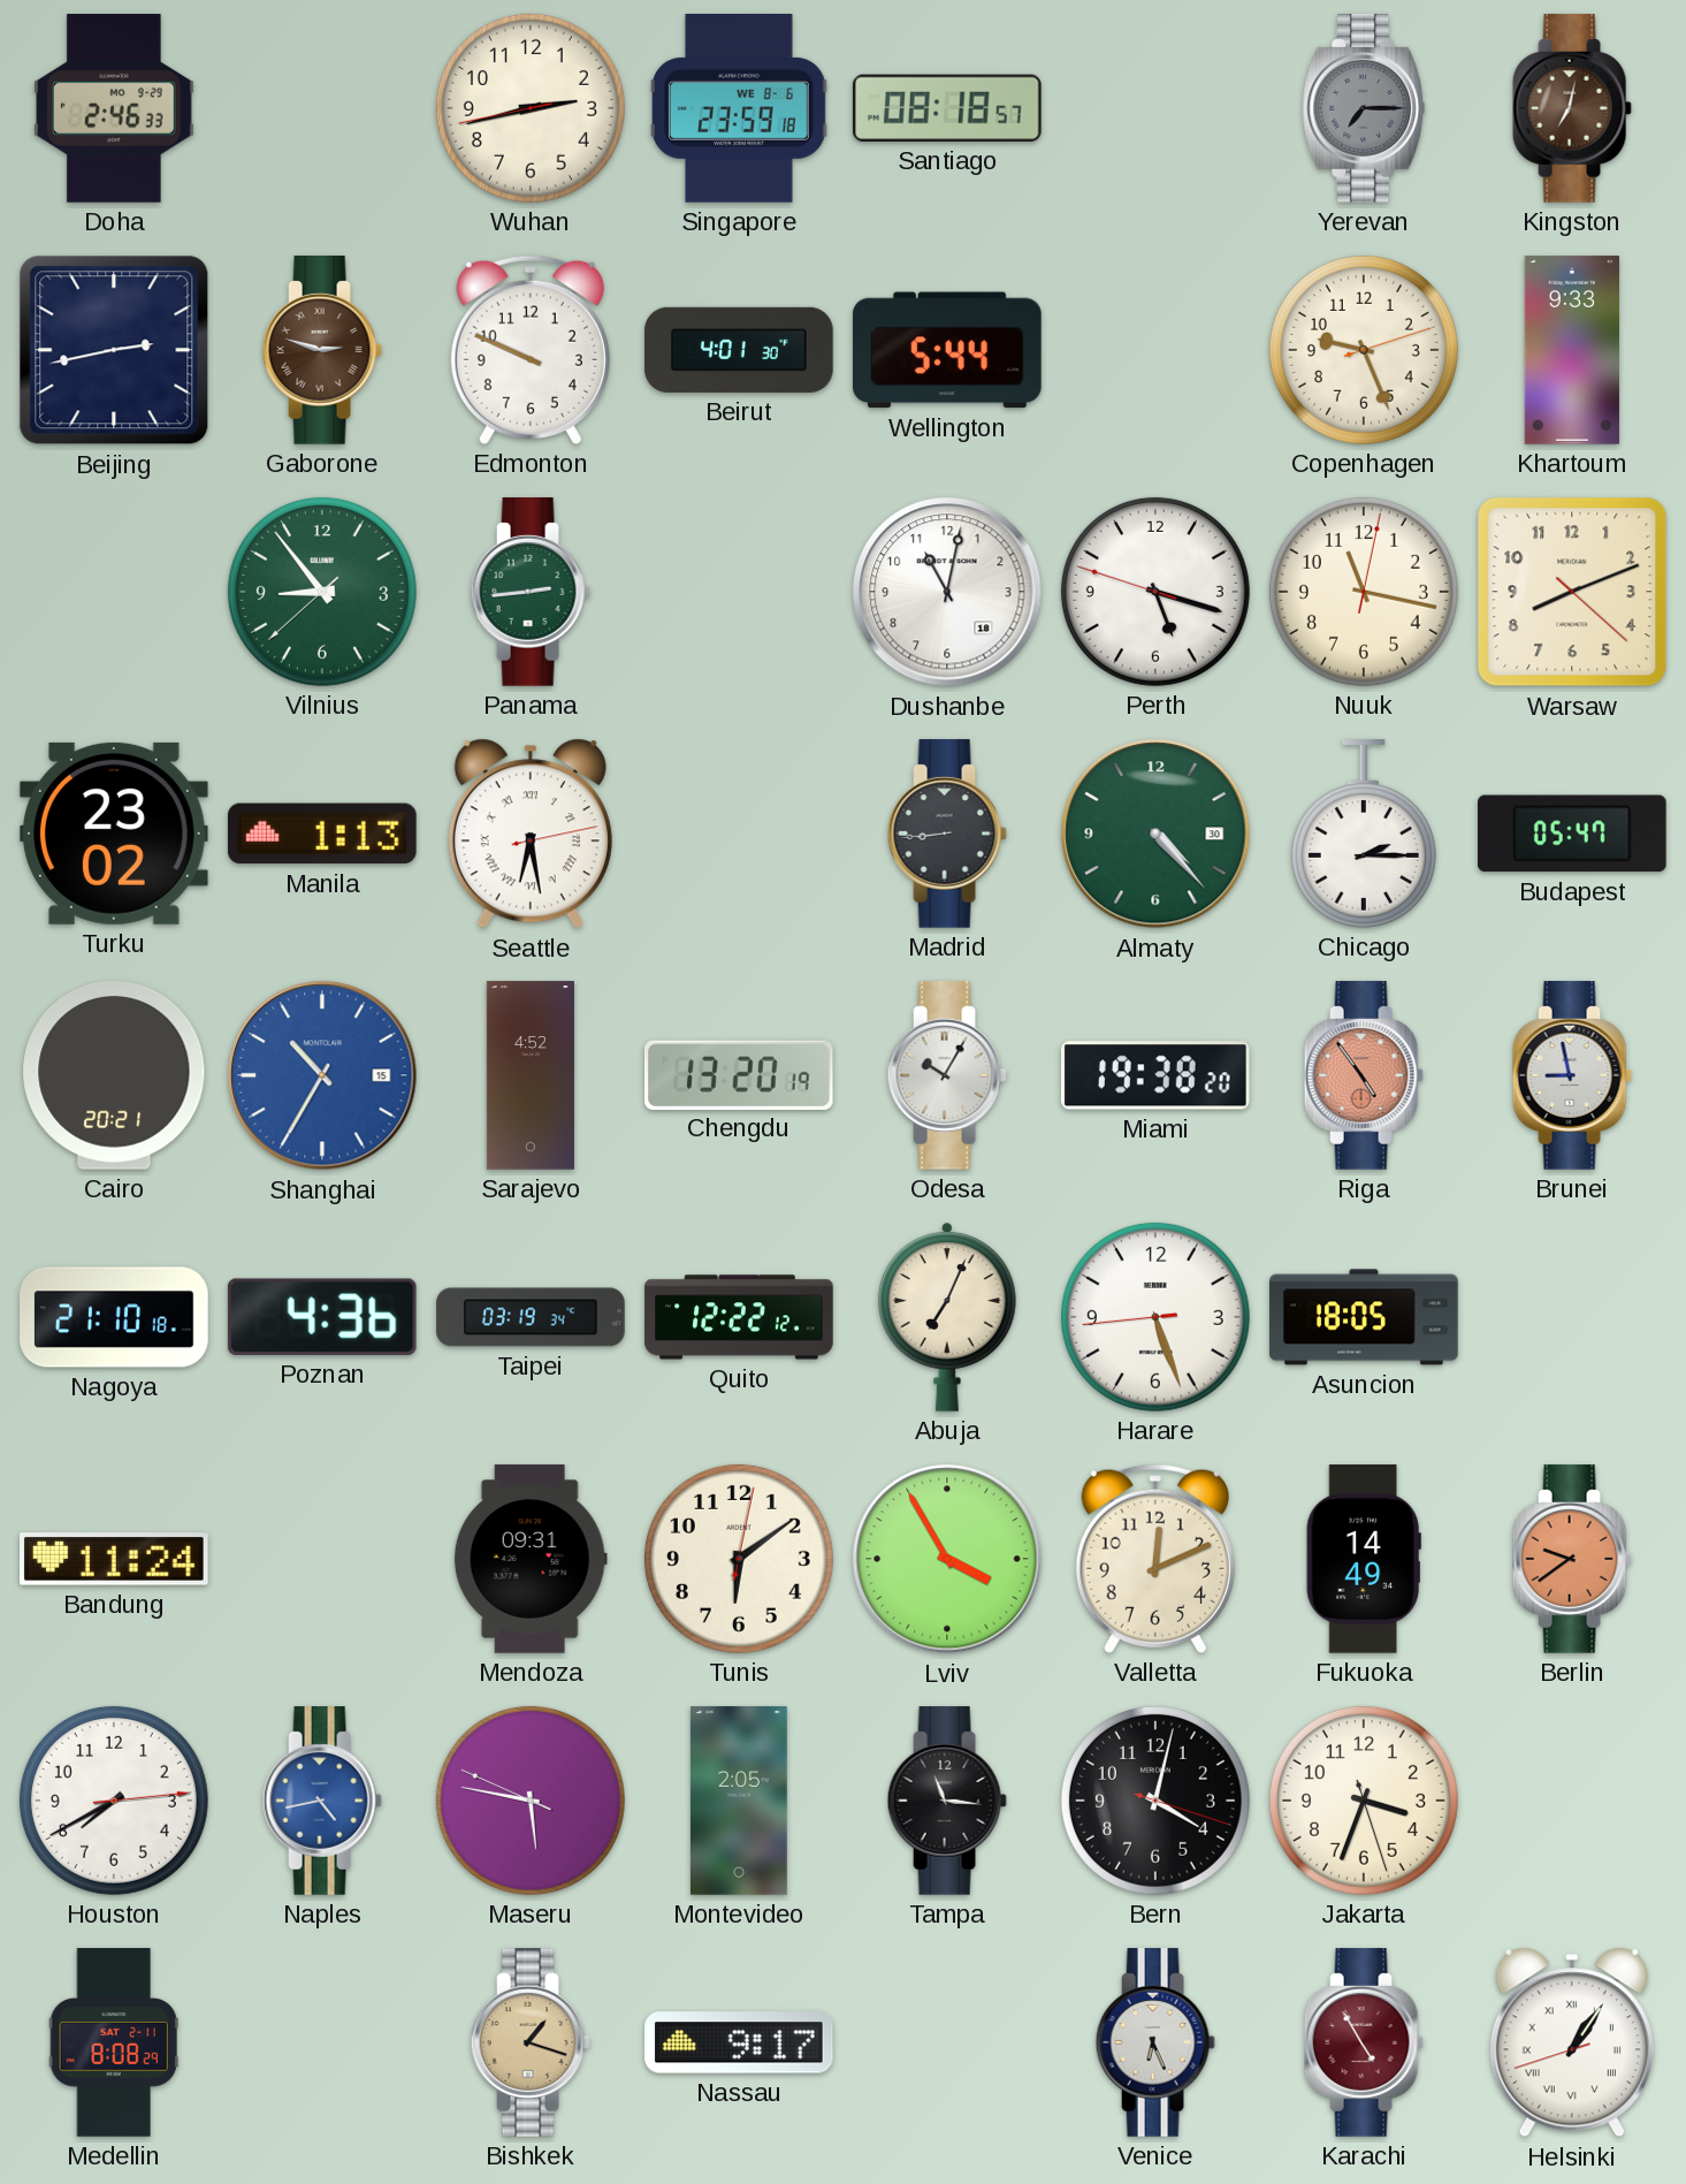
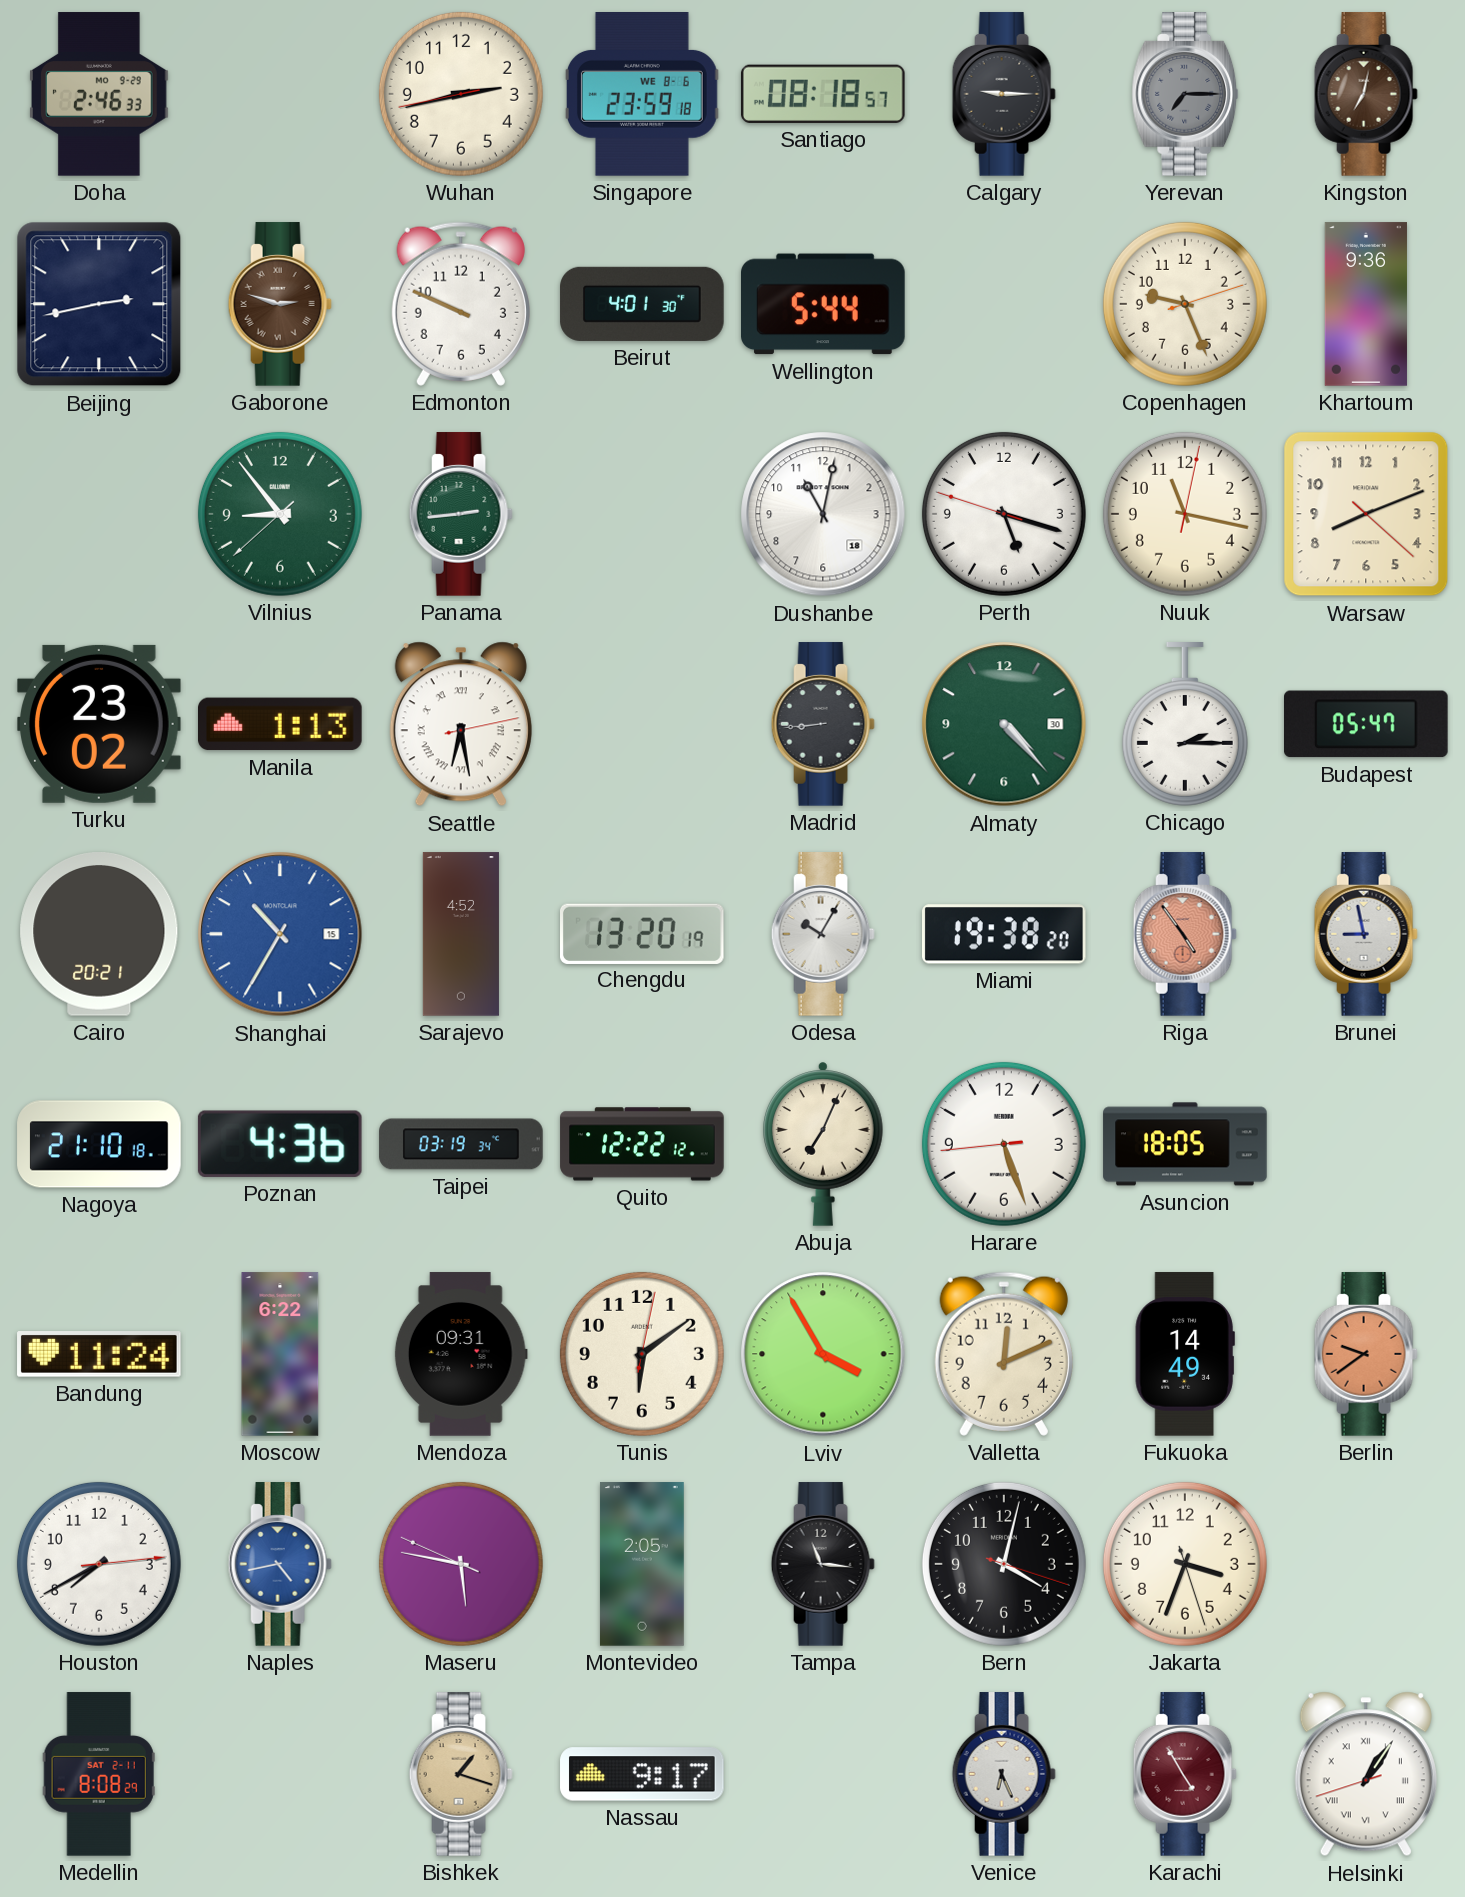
Calgary: none -> 9:15
Khartoum: 9:33 -> 9:36
Moscow: none -> 6:22
